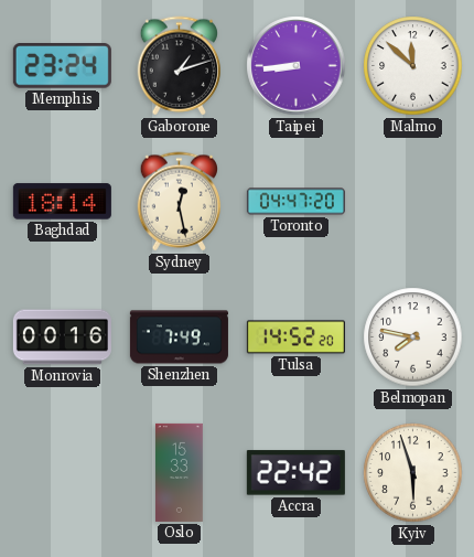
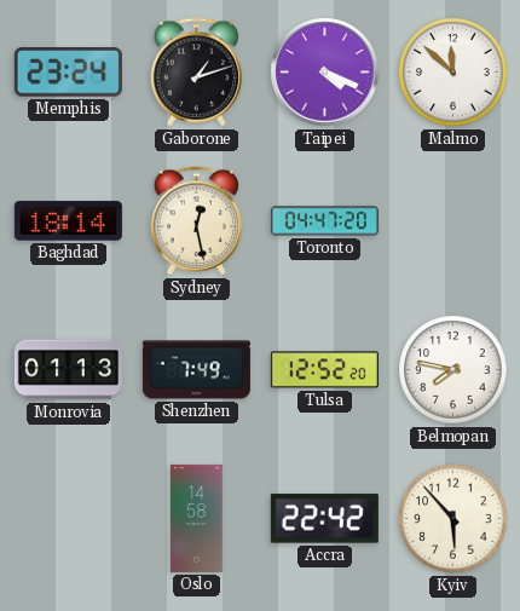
Taipei: 8:44 -> 4:19
Monrovia: 00:16 -> 01:13
Tulsa: 14:52 -> 12:52
Oslo: 15:33 -> 14:58
Kyiv: 5:57 -> 5:53
